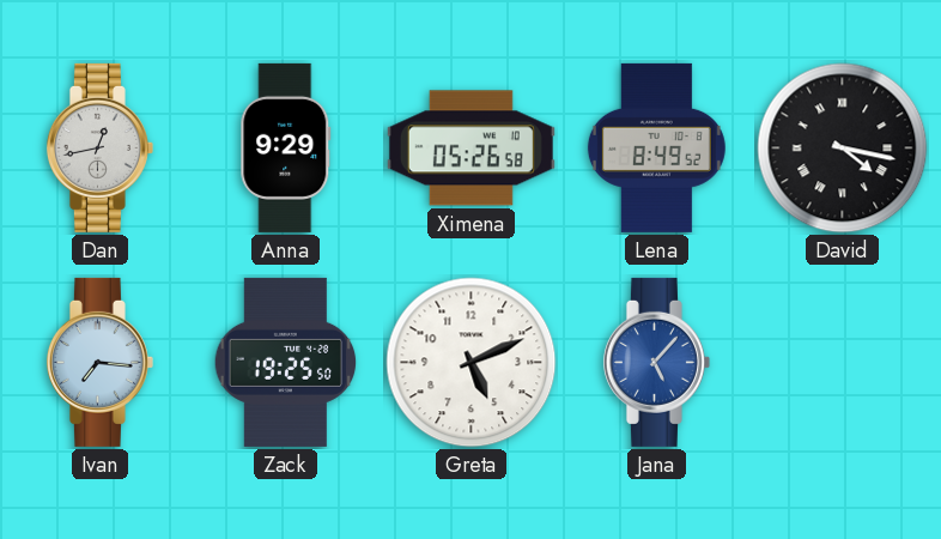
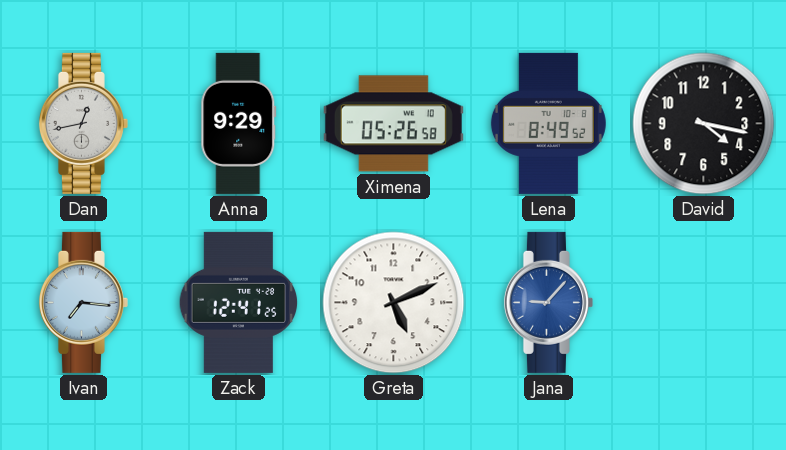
David numerals: Roman -> Arabic
Zack: 19:25 -> 12:41
Jana: 5:07 -> 9:07
